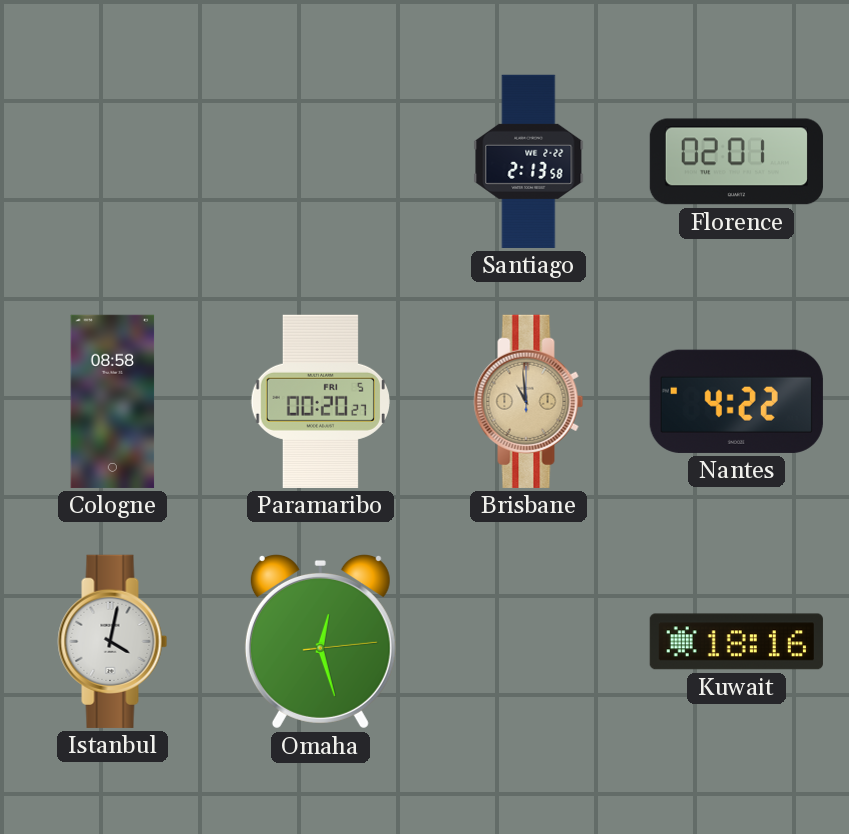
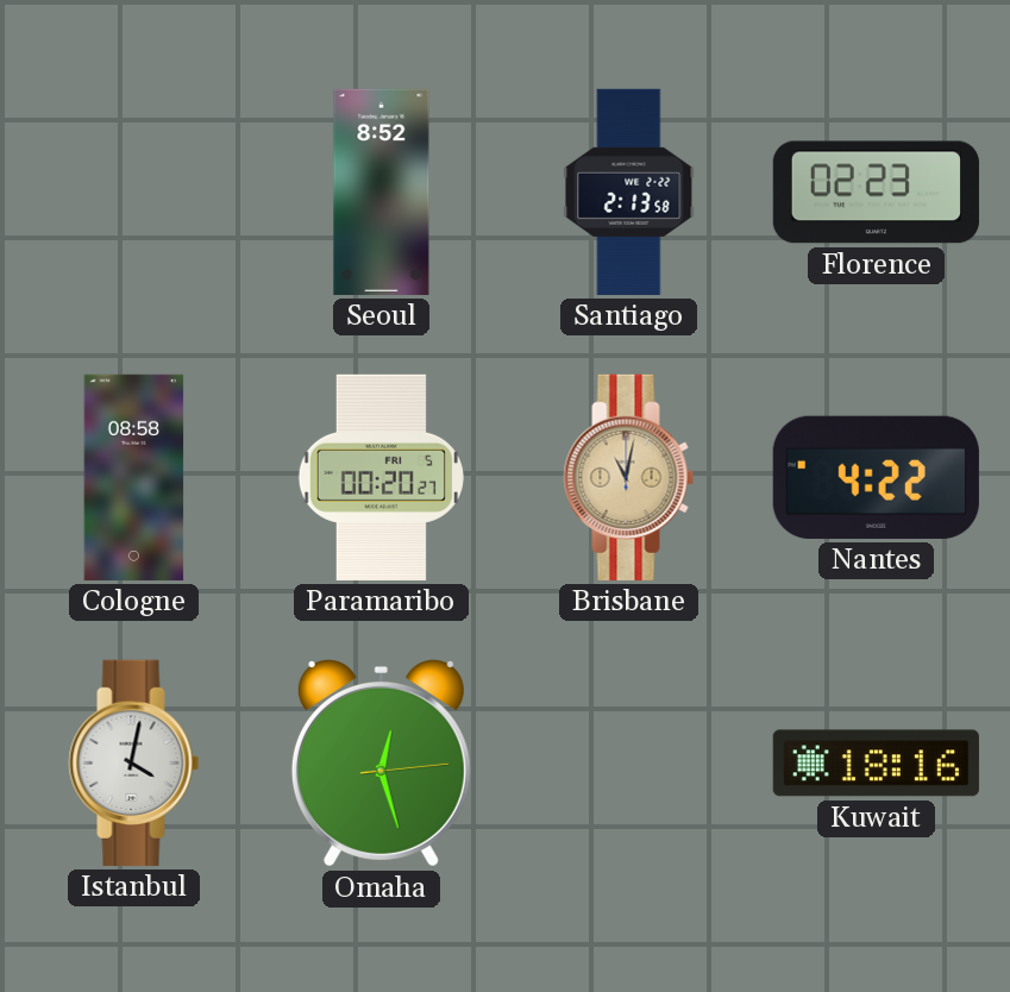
Seoul: none -> 8:52
Florence: 02:01 -> 02:23
Brisbane: 10:59 -> 11:02
